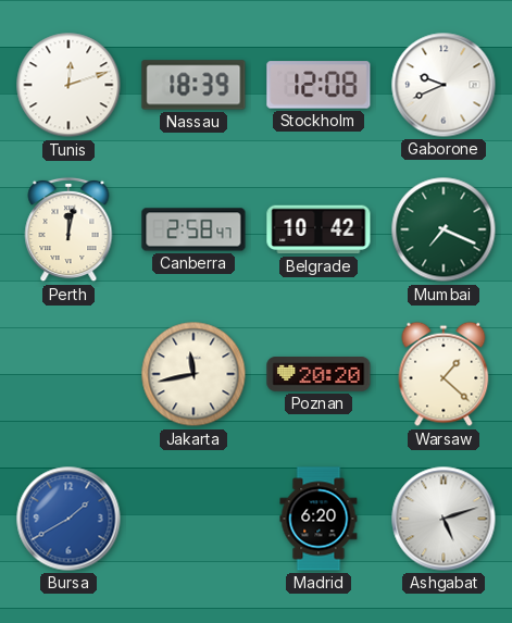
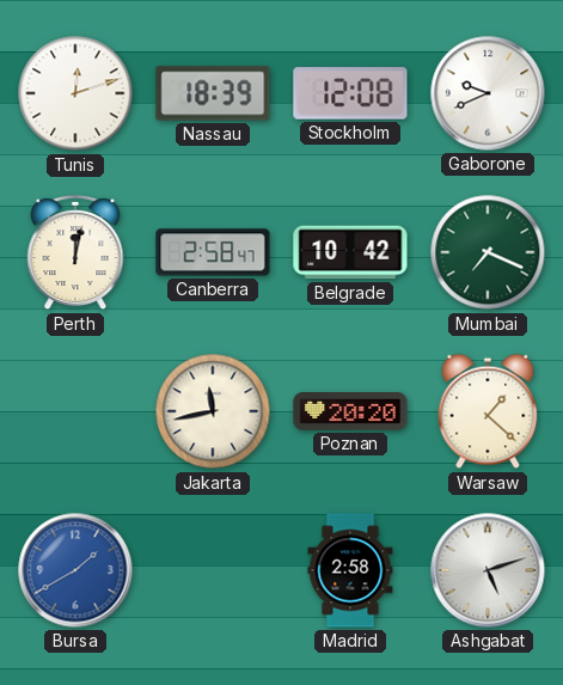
Madrid: 6:20 -> 2:58
